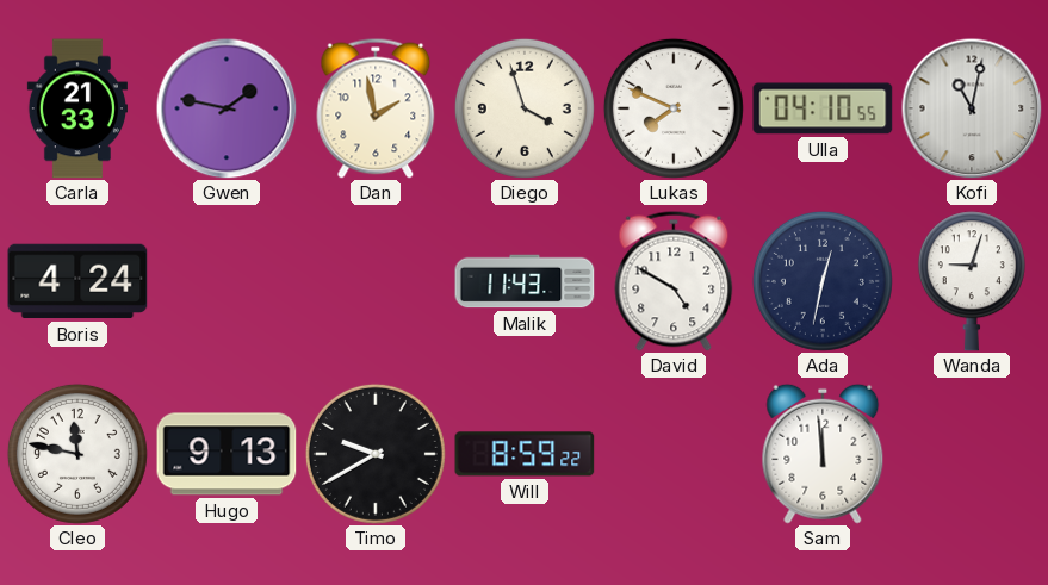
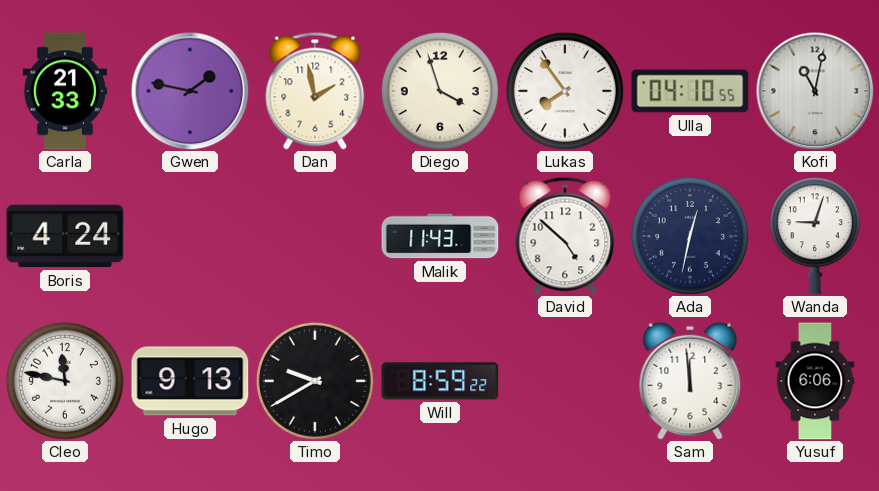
Lukas: 7:49 -> 7:54
David: 4:50 -> 4:52
Yusuf: none -> 6:06
